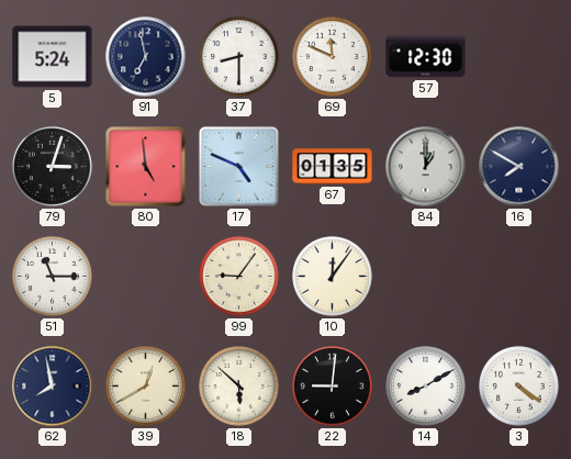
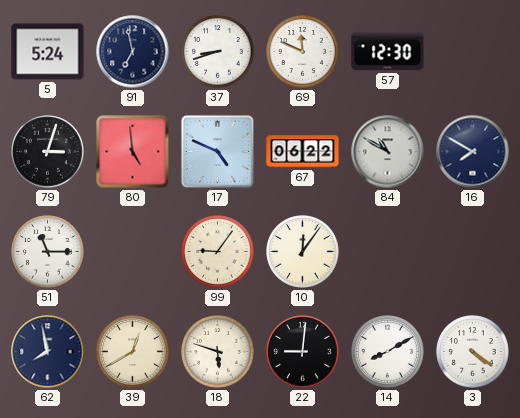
37: 8:30 -> 8:42
67: 01:35 -> 06:22
84: 1:00 -> 10:50
18: 5:52 -> 5:48
